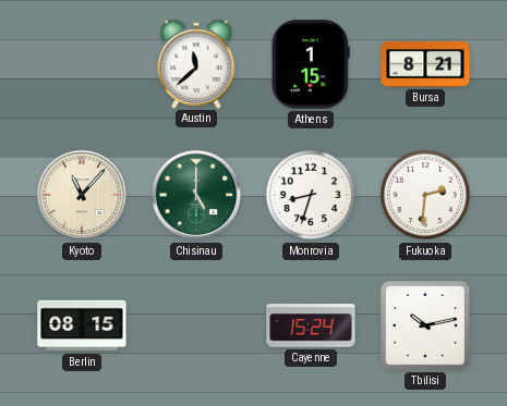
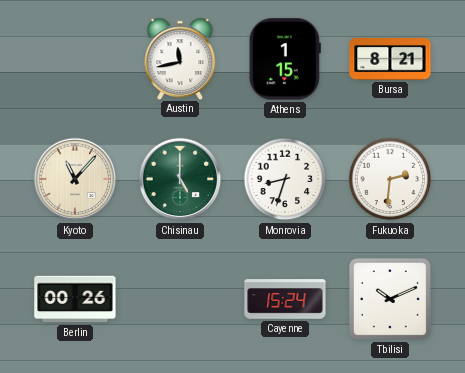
Austin: 11:38 -> 11:43
Berlin: 08:15 -> 00:26
Tbilisi: 10:13 -> 10:11
